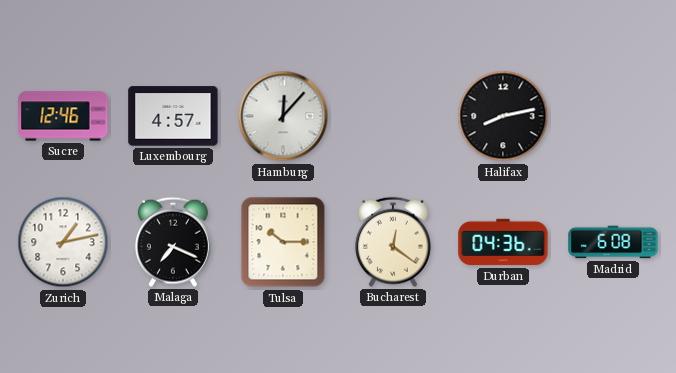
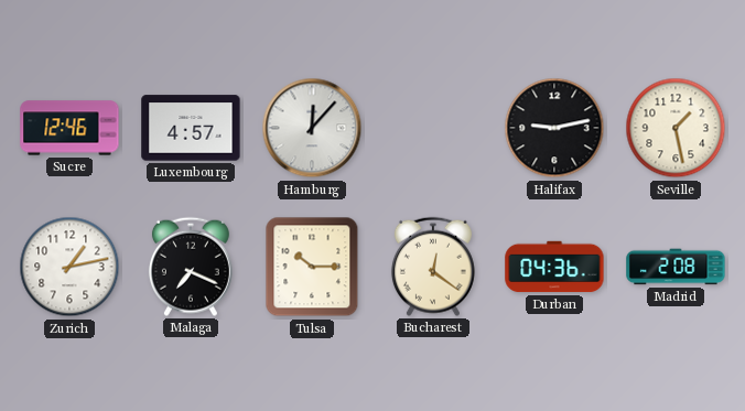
Halifax: 8:13 -> 9:13
Seville: none -> 1:28
Madrid: 6:08 -> 2:08
